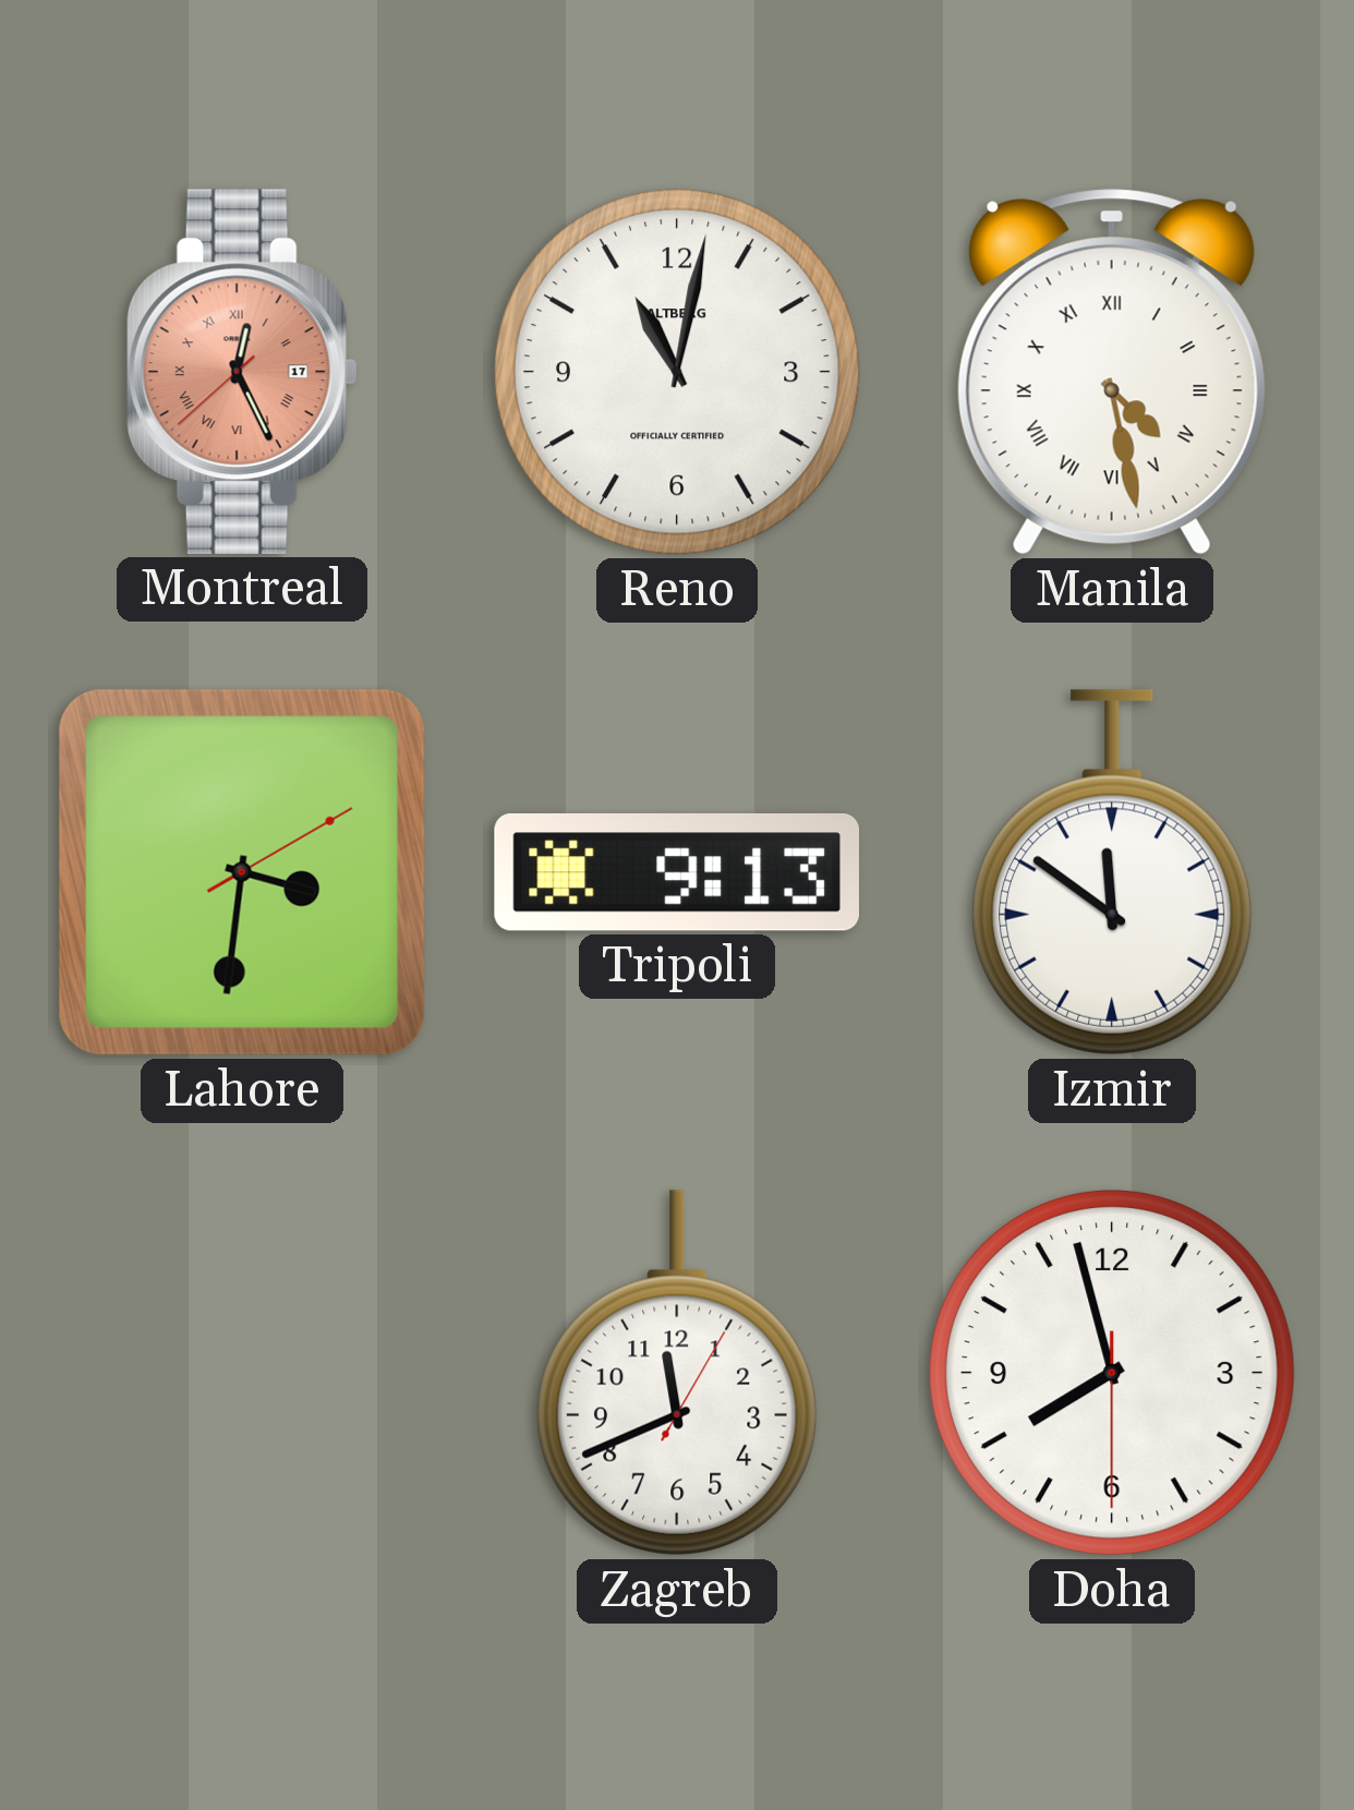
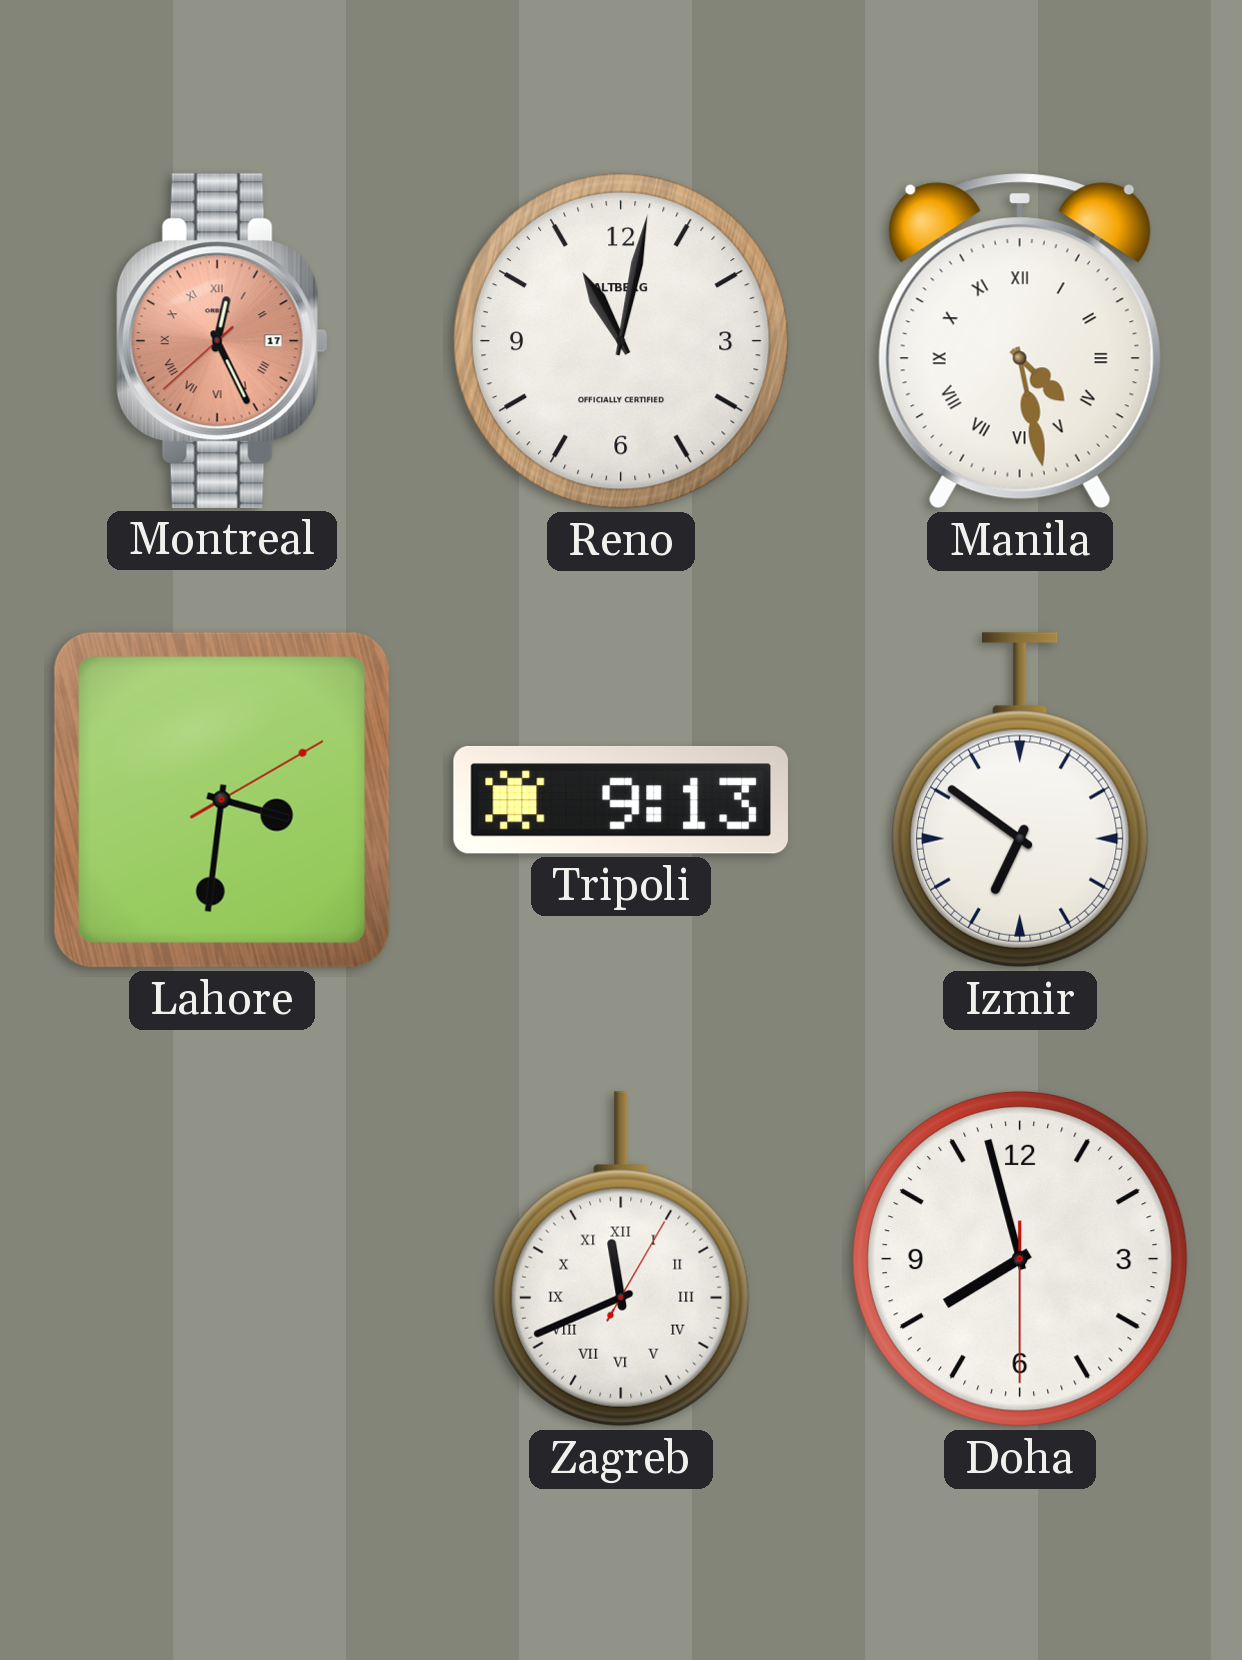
Izmir: 11:51 -> 6:51
Zagreb numerals: Arabic -> Roman
